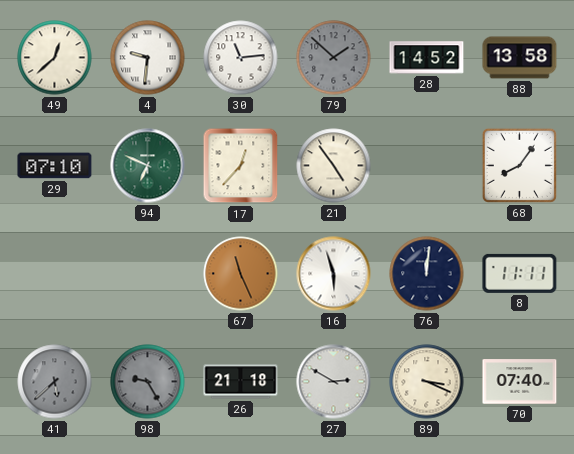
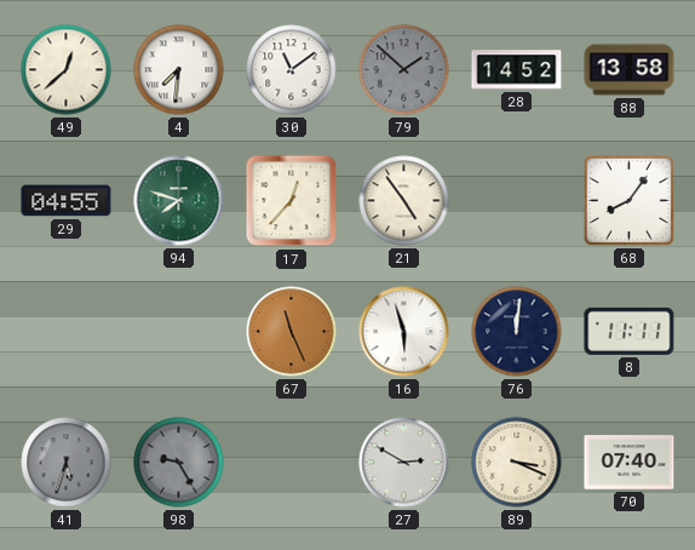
4: 9:31 -> 7:31
30: 11:14 -> 11:09
29: 07:10 -> 04:55
94: 6:49 -> 7:48
41: 5:38 -> 5:33
26: 21:18 -> none
